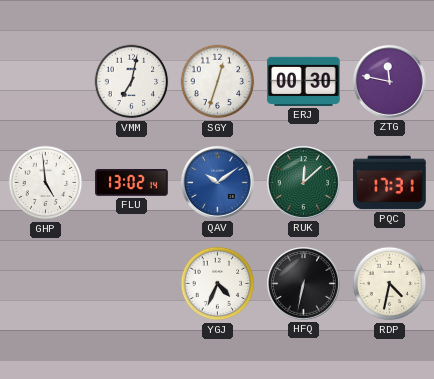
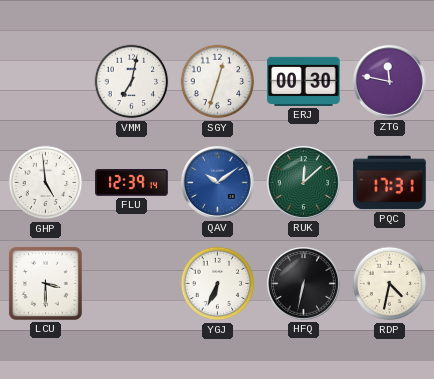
FLU: 13:02 -> 12:39
LCU: none -> 3:30
YGJ: 4:34 -> 6:34
